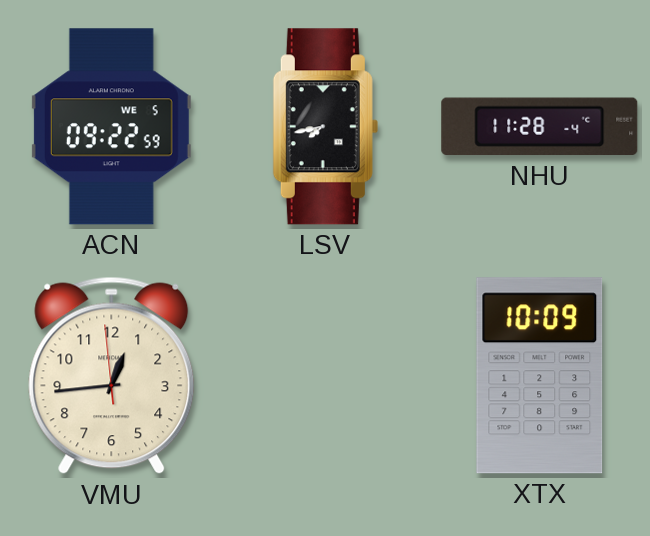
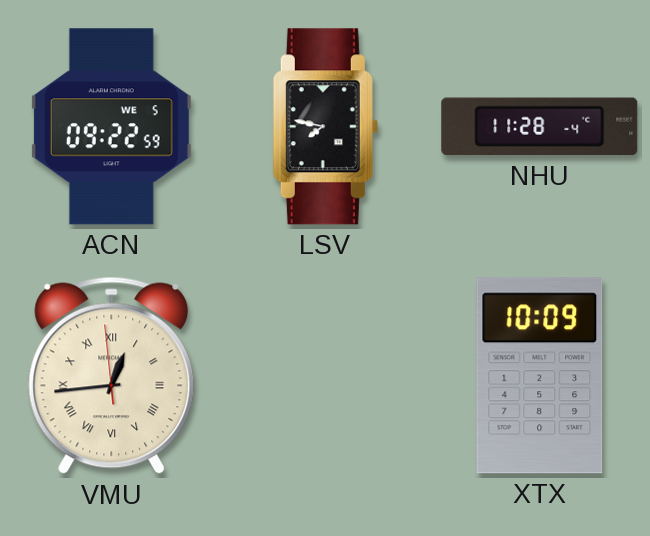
LSV: 7:43 -> 7:47
VMU numerals: Arabic -> Roman
